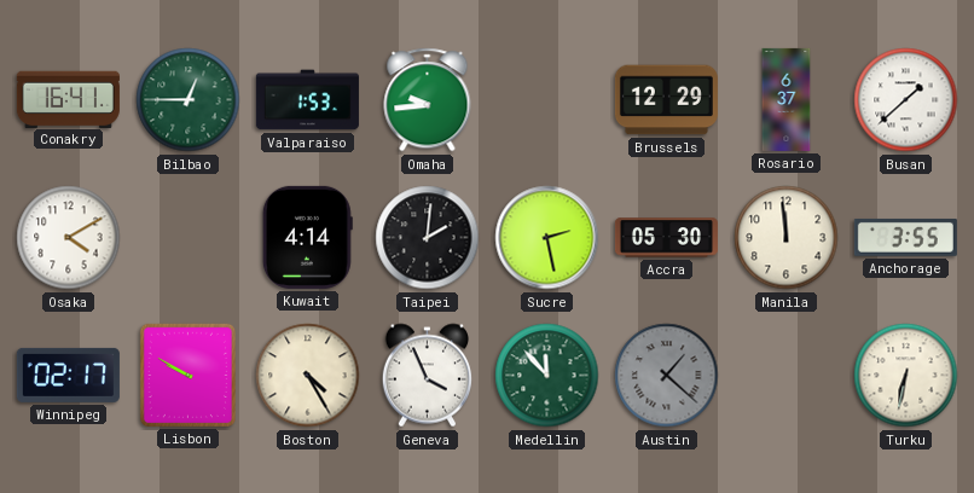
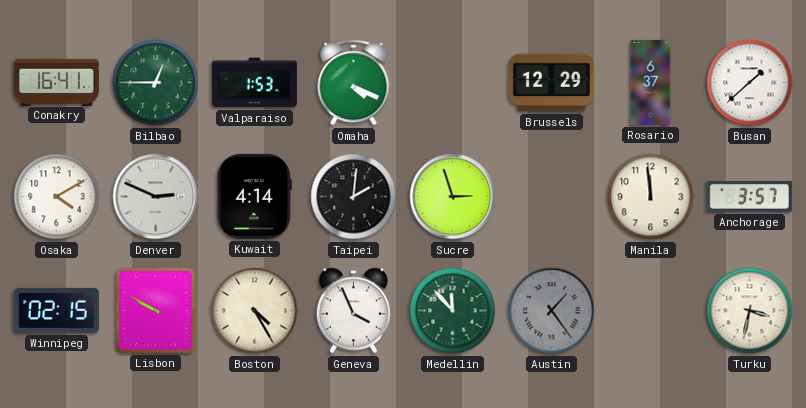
Omaha: 9:44 -> 4:19
Denver: none -> 2:49
Sucre: 2:28 -> 2:57
Accra: 05:30 -> none
Anchorage: 3:55 -> 3:57
Winnipeg: 02:17 -> 02:15
Austin: 1:22 -> 1:24
Turku: 6:32 -> 3:32
